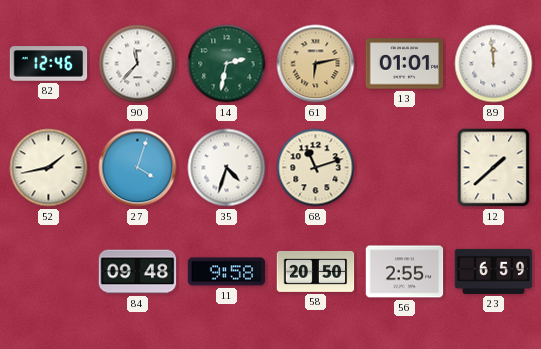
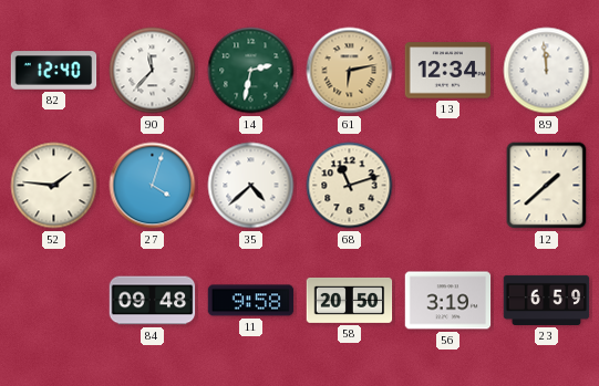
82: 12:46 -> 12:40
13: 01:01 -> 12:34
52: 1:43 -> 1:46
35: 4:33 -> 4:38
56: 2:55 -> 3:19
